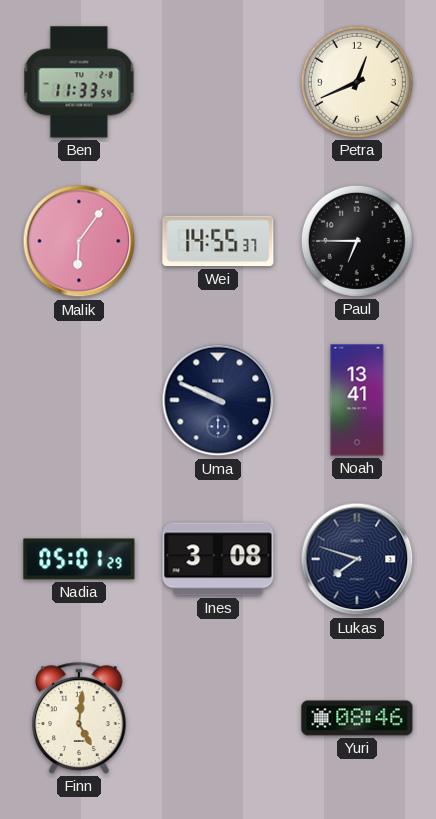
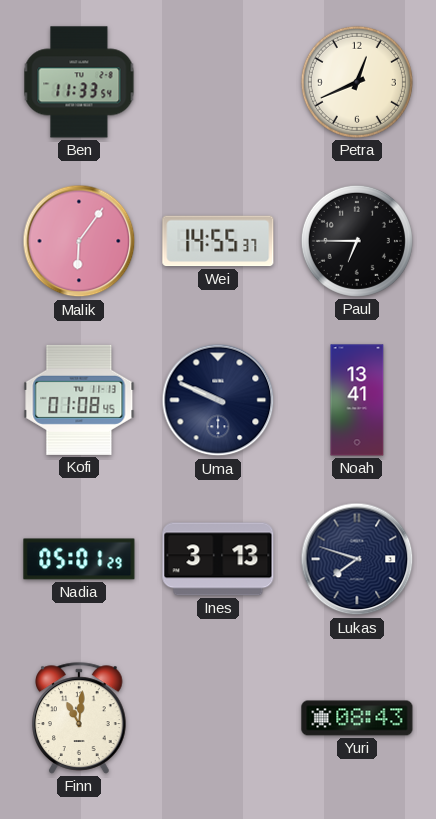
Kofi: none -> 01:08
Ines: 3:08 -> 3:13
Finn: 5:01 -> 11:01
Yuri: 08:46 -> 08:43
